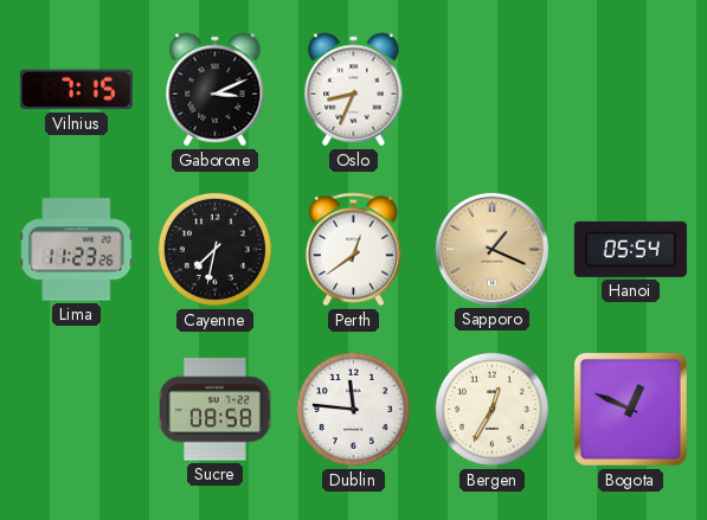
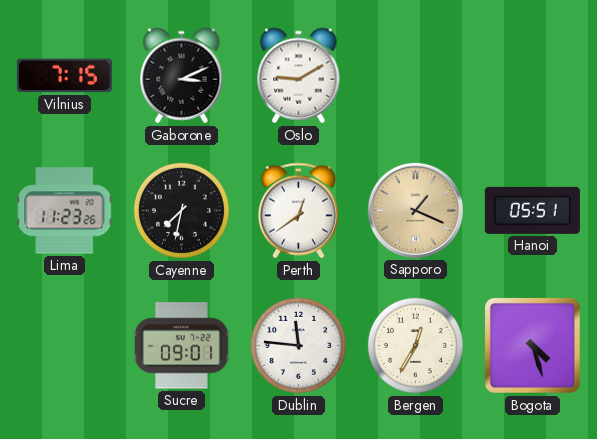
Oslo: 8:34 -> 9:10
Hanoi: 05:54 -> 05:51
Sucre: 08:58 -> 09:01
Bogota: 12:49 -> 4:27
